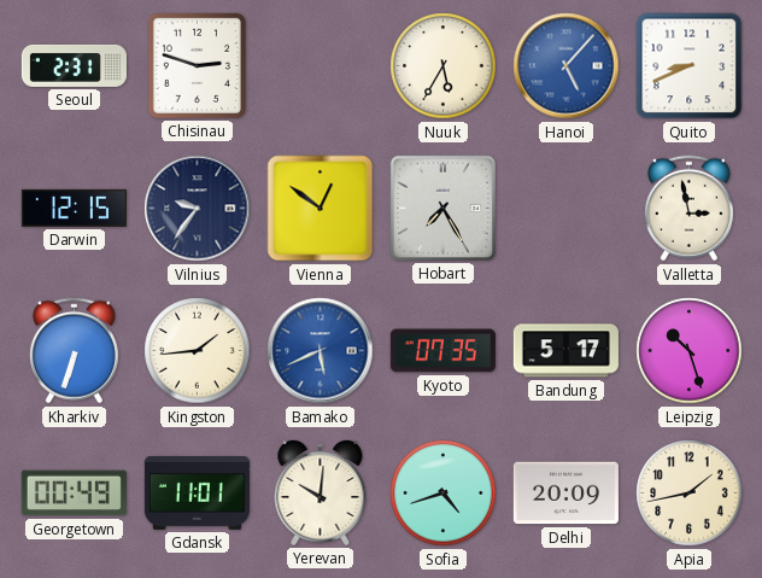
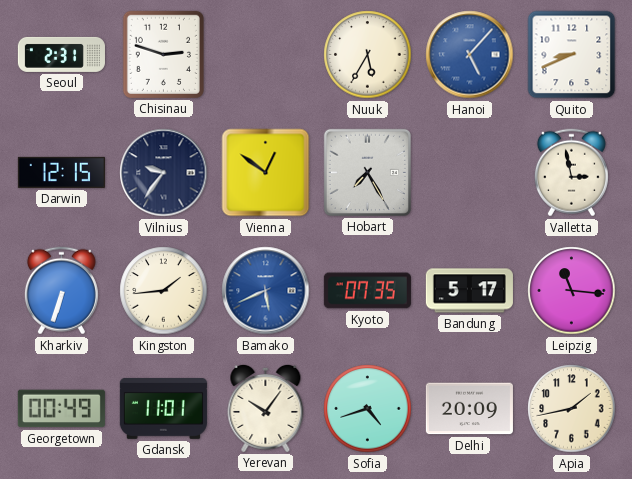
Leipzig: 10:27 -> 11:16
Yerevan: 10:01 -> 10:06
